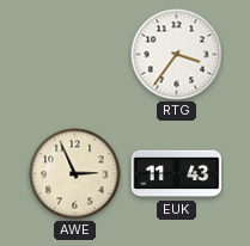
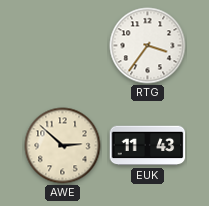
AWE: 2:56 -> 2:52
